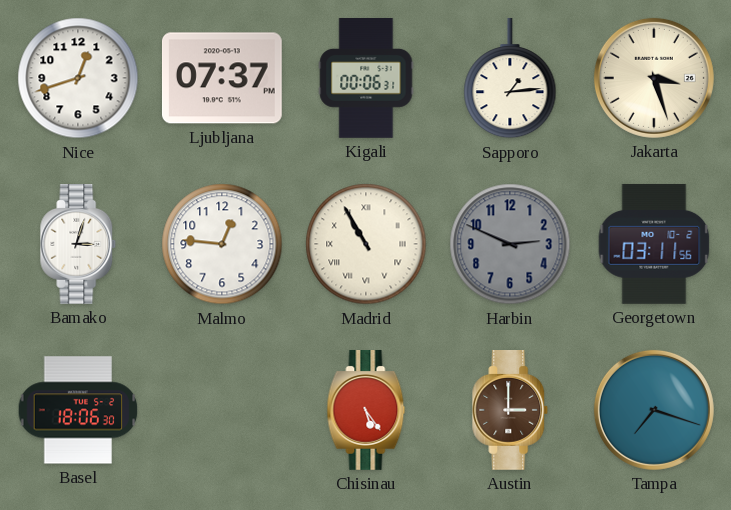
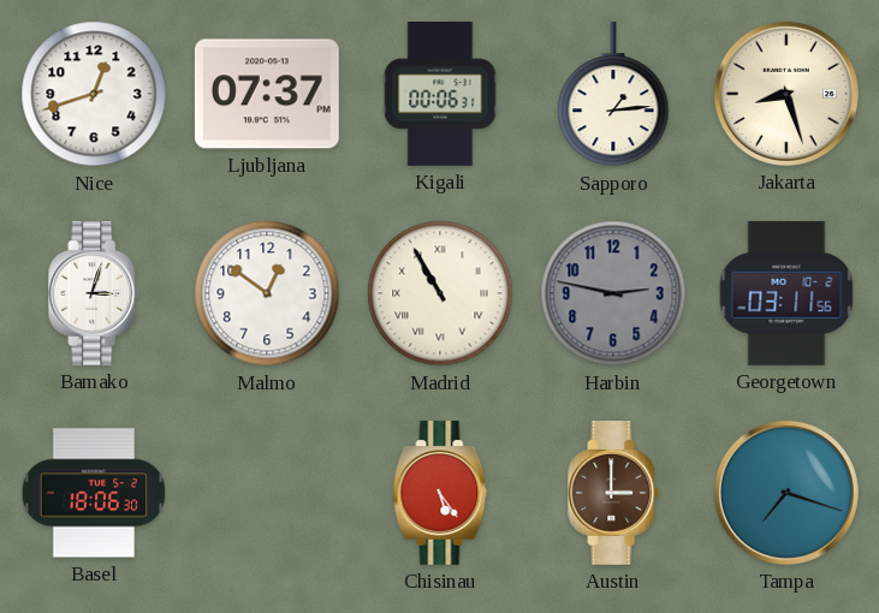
Jakarta: 3:27 -> 8:27
Malmo: 12:46 -> 12:51
Harbin: 2:49 -> 2:47
